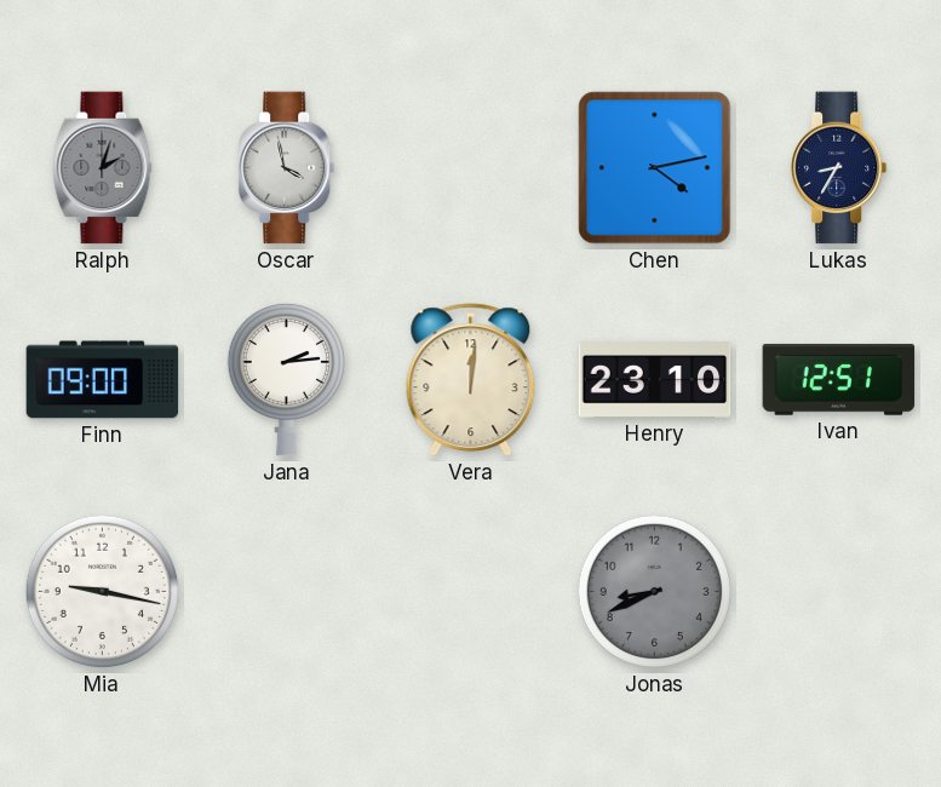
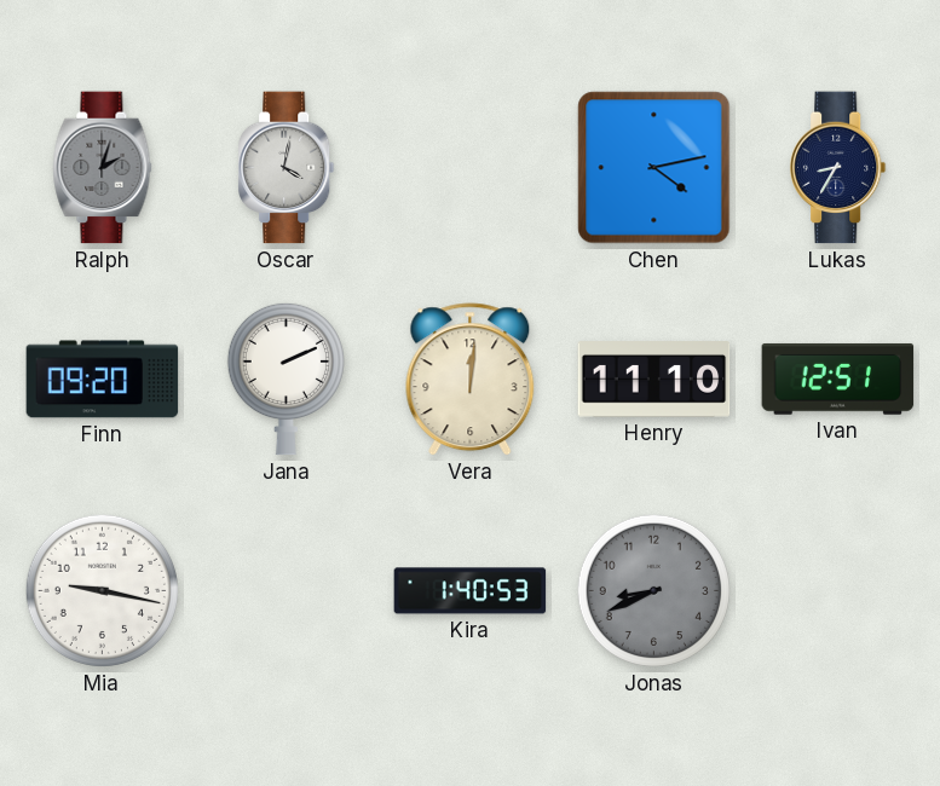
Oscar: 3:58 -> 4:02
Finn: 09:00 -> 09:20
Jana: 2:14 -> 2:11
Henry: 23:10 -> 11:10
Kira: none -> 1:40
